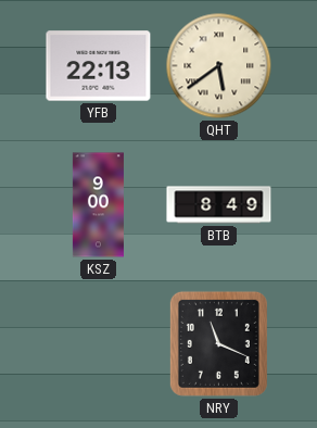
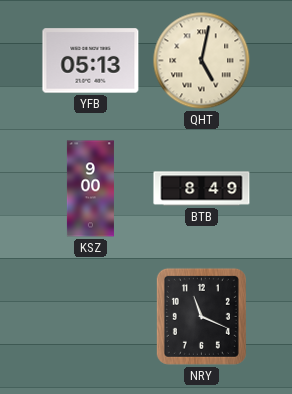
YFB: 22:13 -> 05:13
QHT: 5:39 -> 5:02
